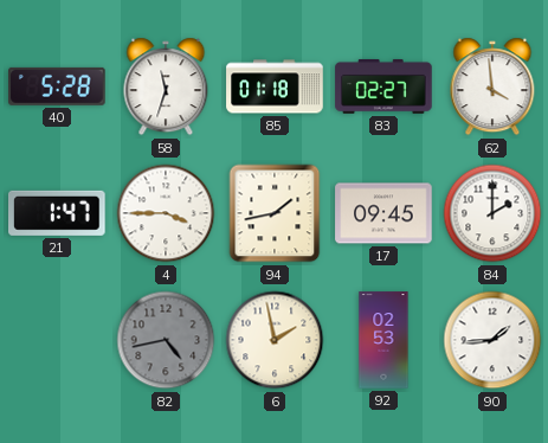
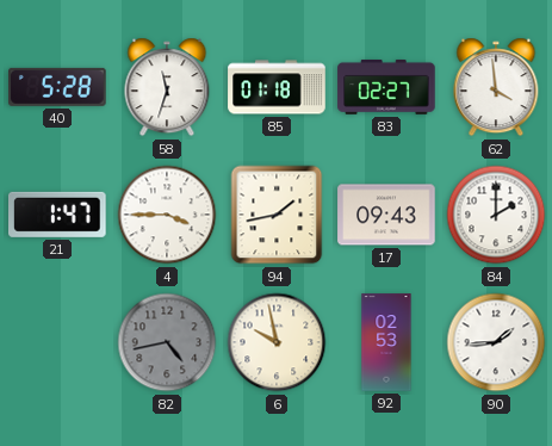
17: 09:45 -> 09:43
6: 1:58 -> 9:58
